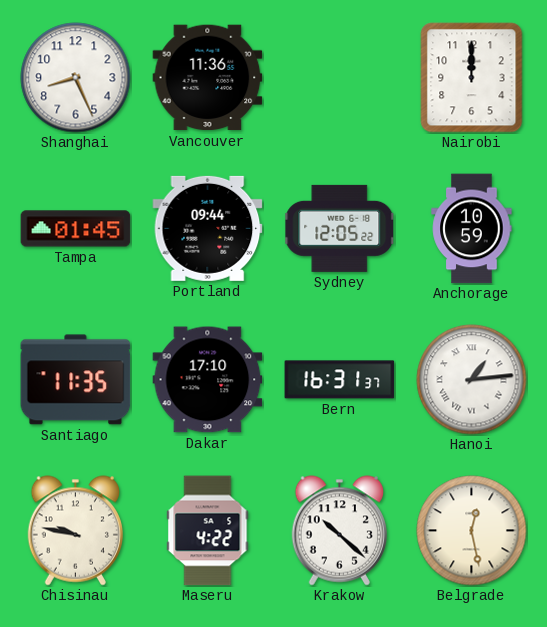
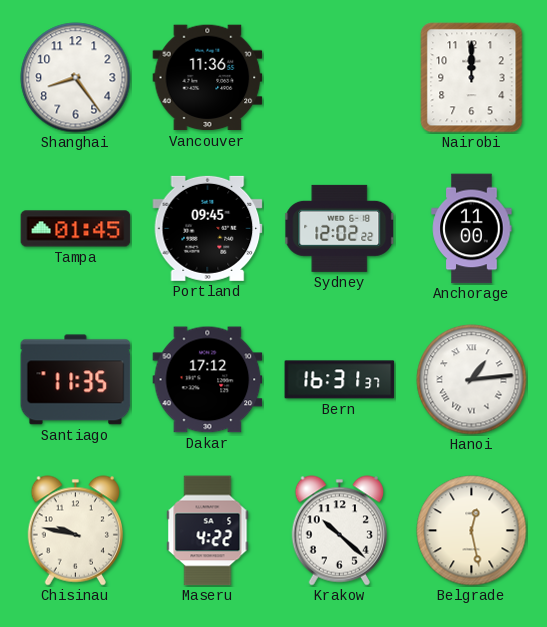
Shanghai: 8:26 -> 8:24
Portland: 09:44 -> 09:45
Sydney: 12:05 -> 12:02
Anchorage: 10:59 -> 11:00
Dakar: 17:10 -> 17:12
